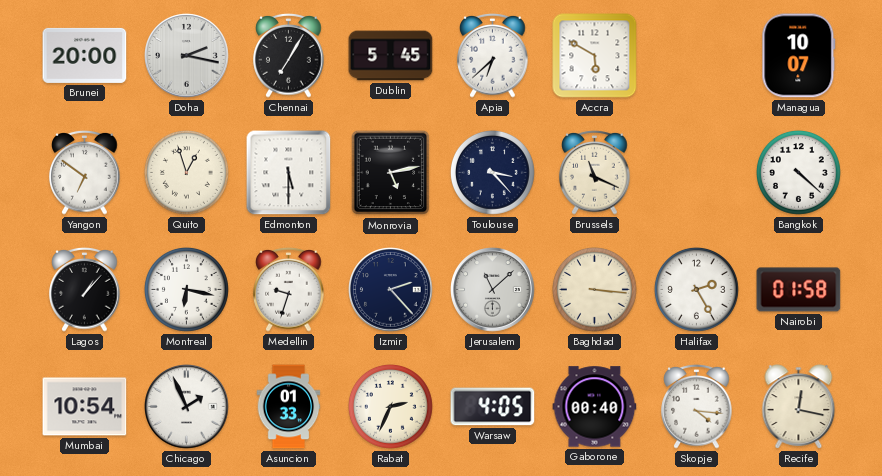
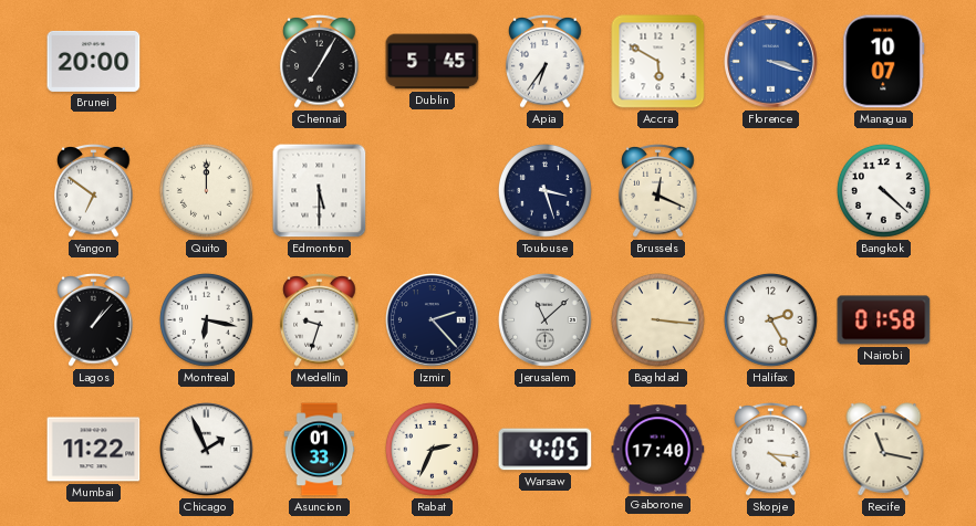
Doha: 2:17 -> none
Apia: 6:38 -> 6:36
Florence: none -> 3:18
Quito: 12:57 -> 12:00
Monrovia: 5:13 -> none
Toulouse: 3:23 -> 3:27
Brussels: 11:19 -> 12:19
Mumbai: 10:54 -> 11:22
Gaborone: 00:40 -> 17:40
Recife: 12:17 -> 11:17
